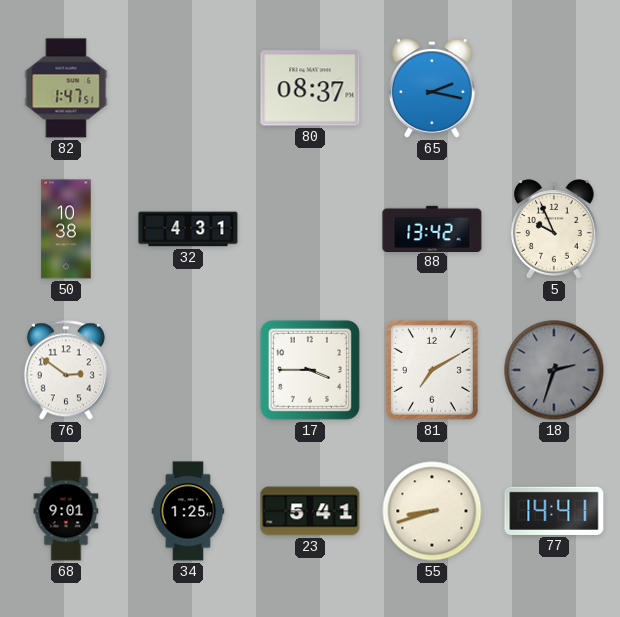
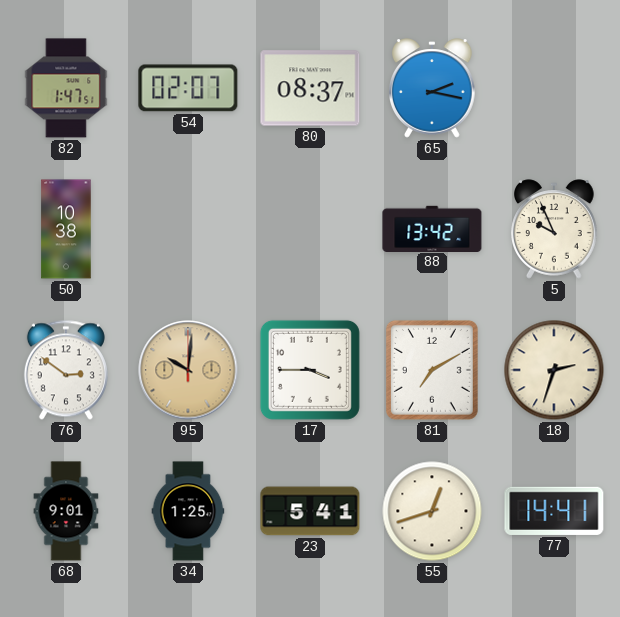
54: none -> 02:07
32: 4:31 -> none
95: none -> 10:01
18 dial: grey -> cream
55: 8:42 -> 12:42
